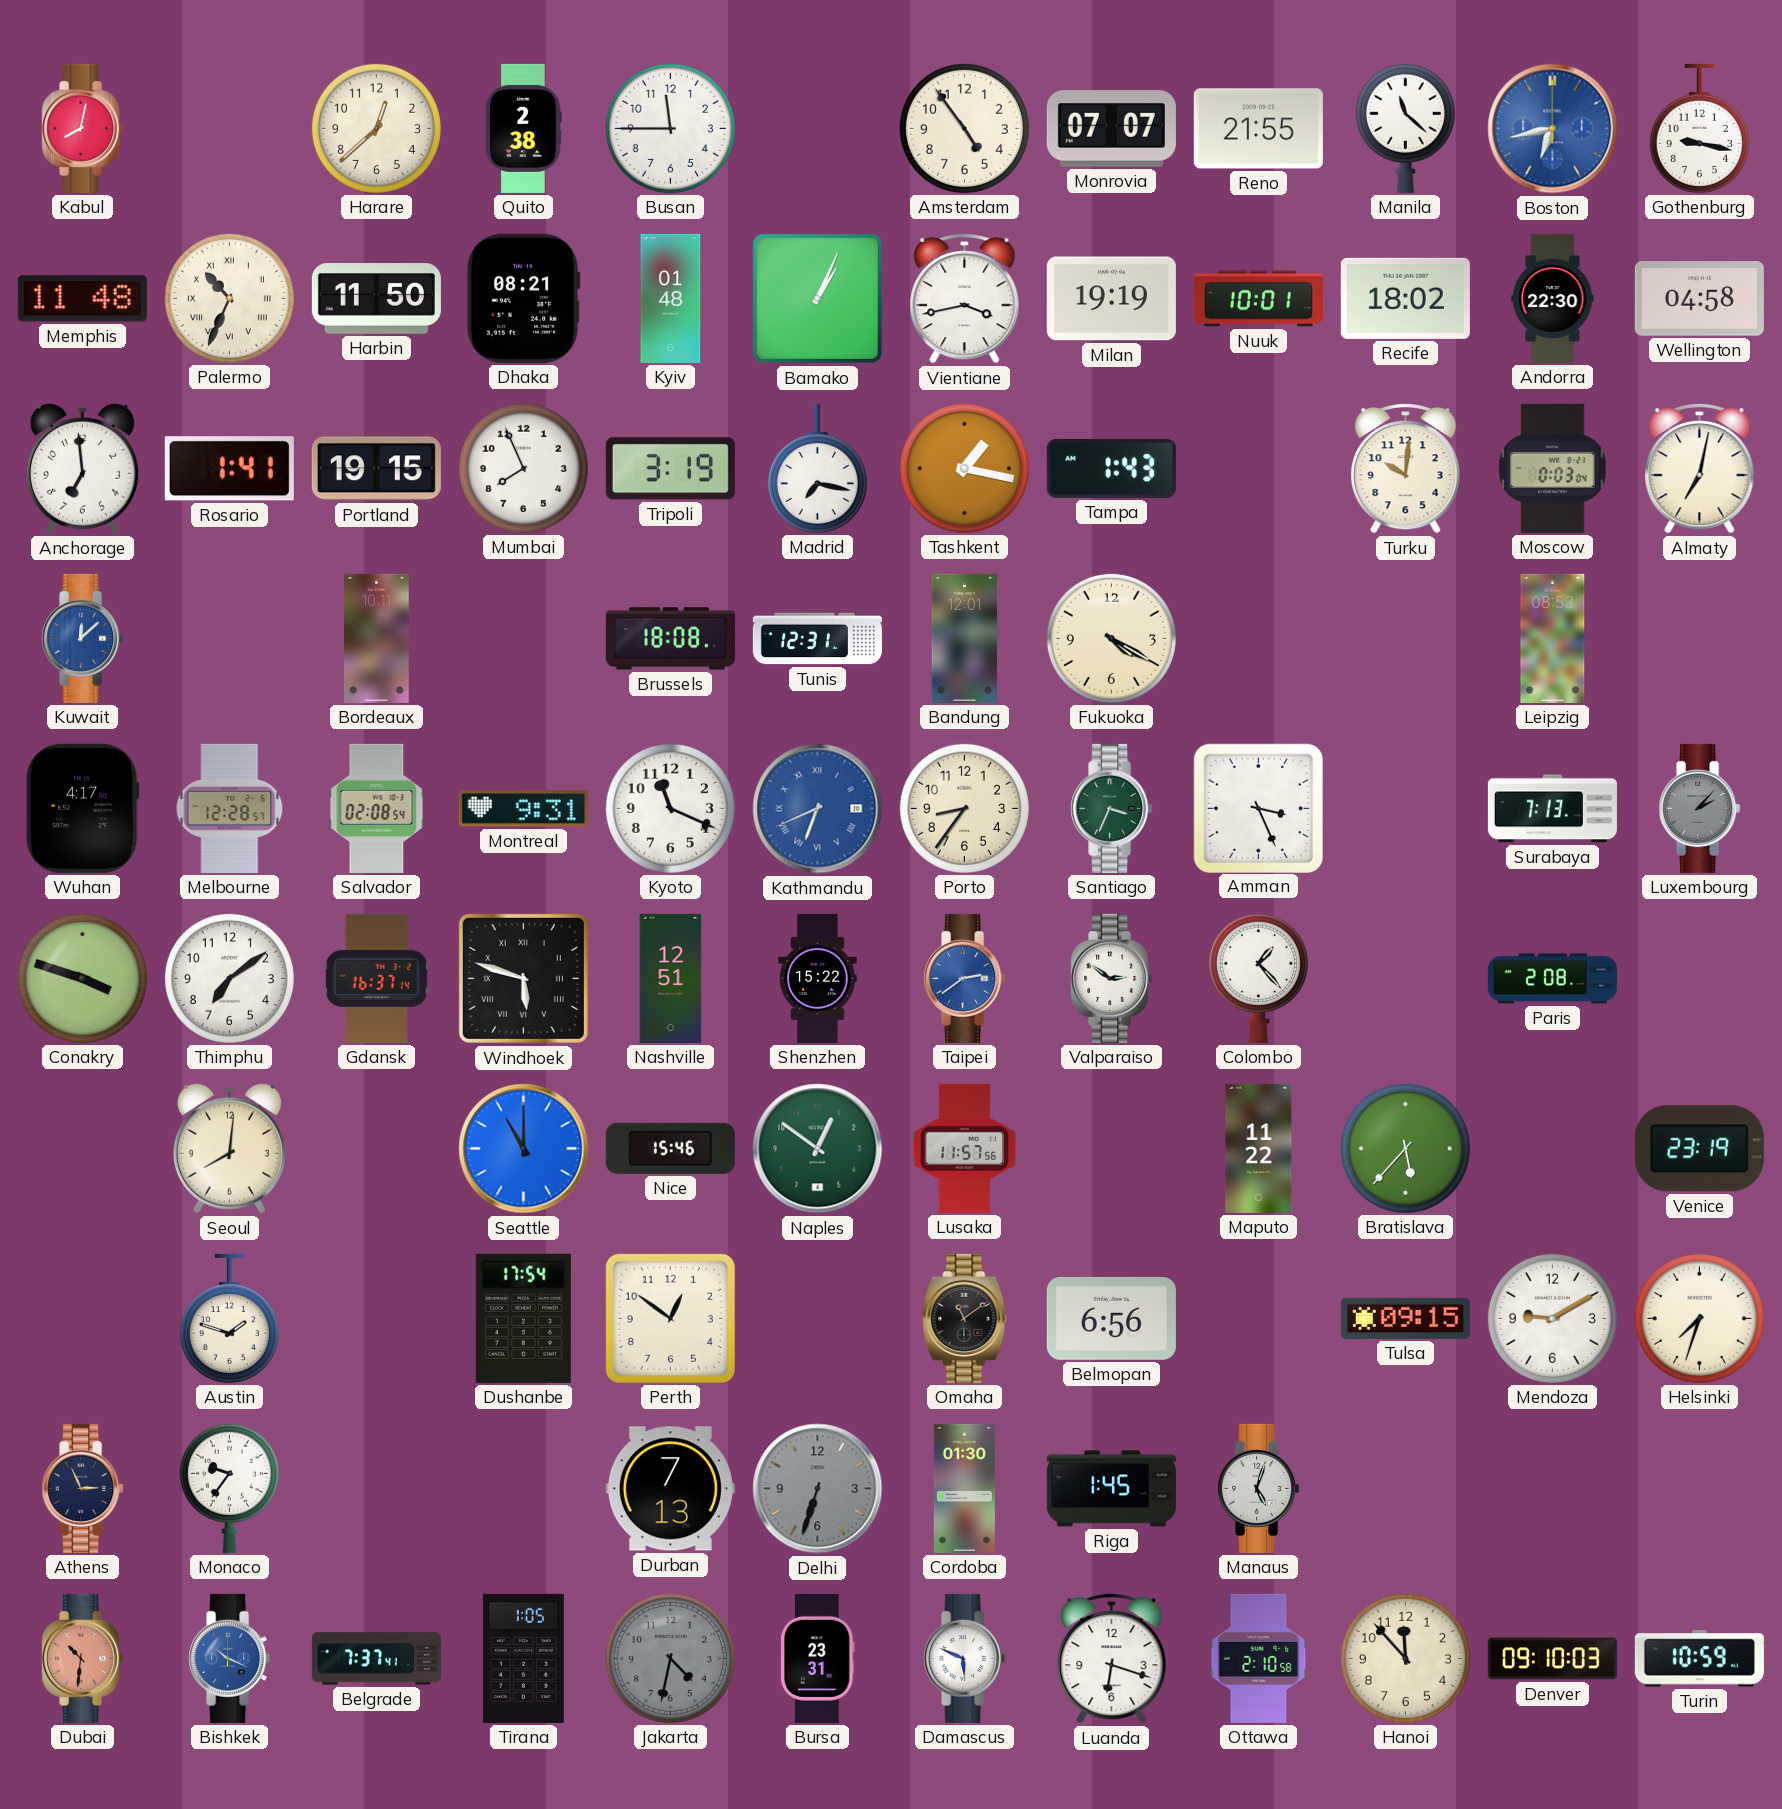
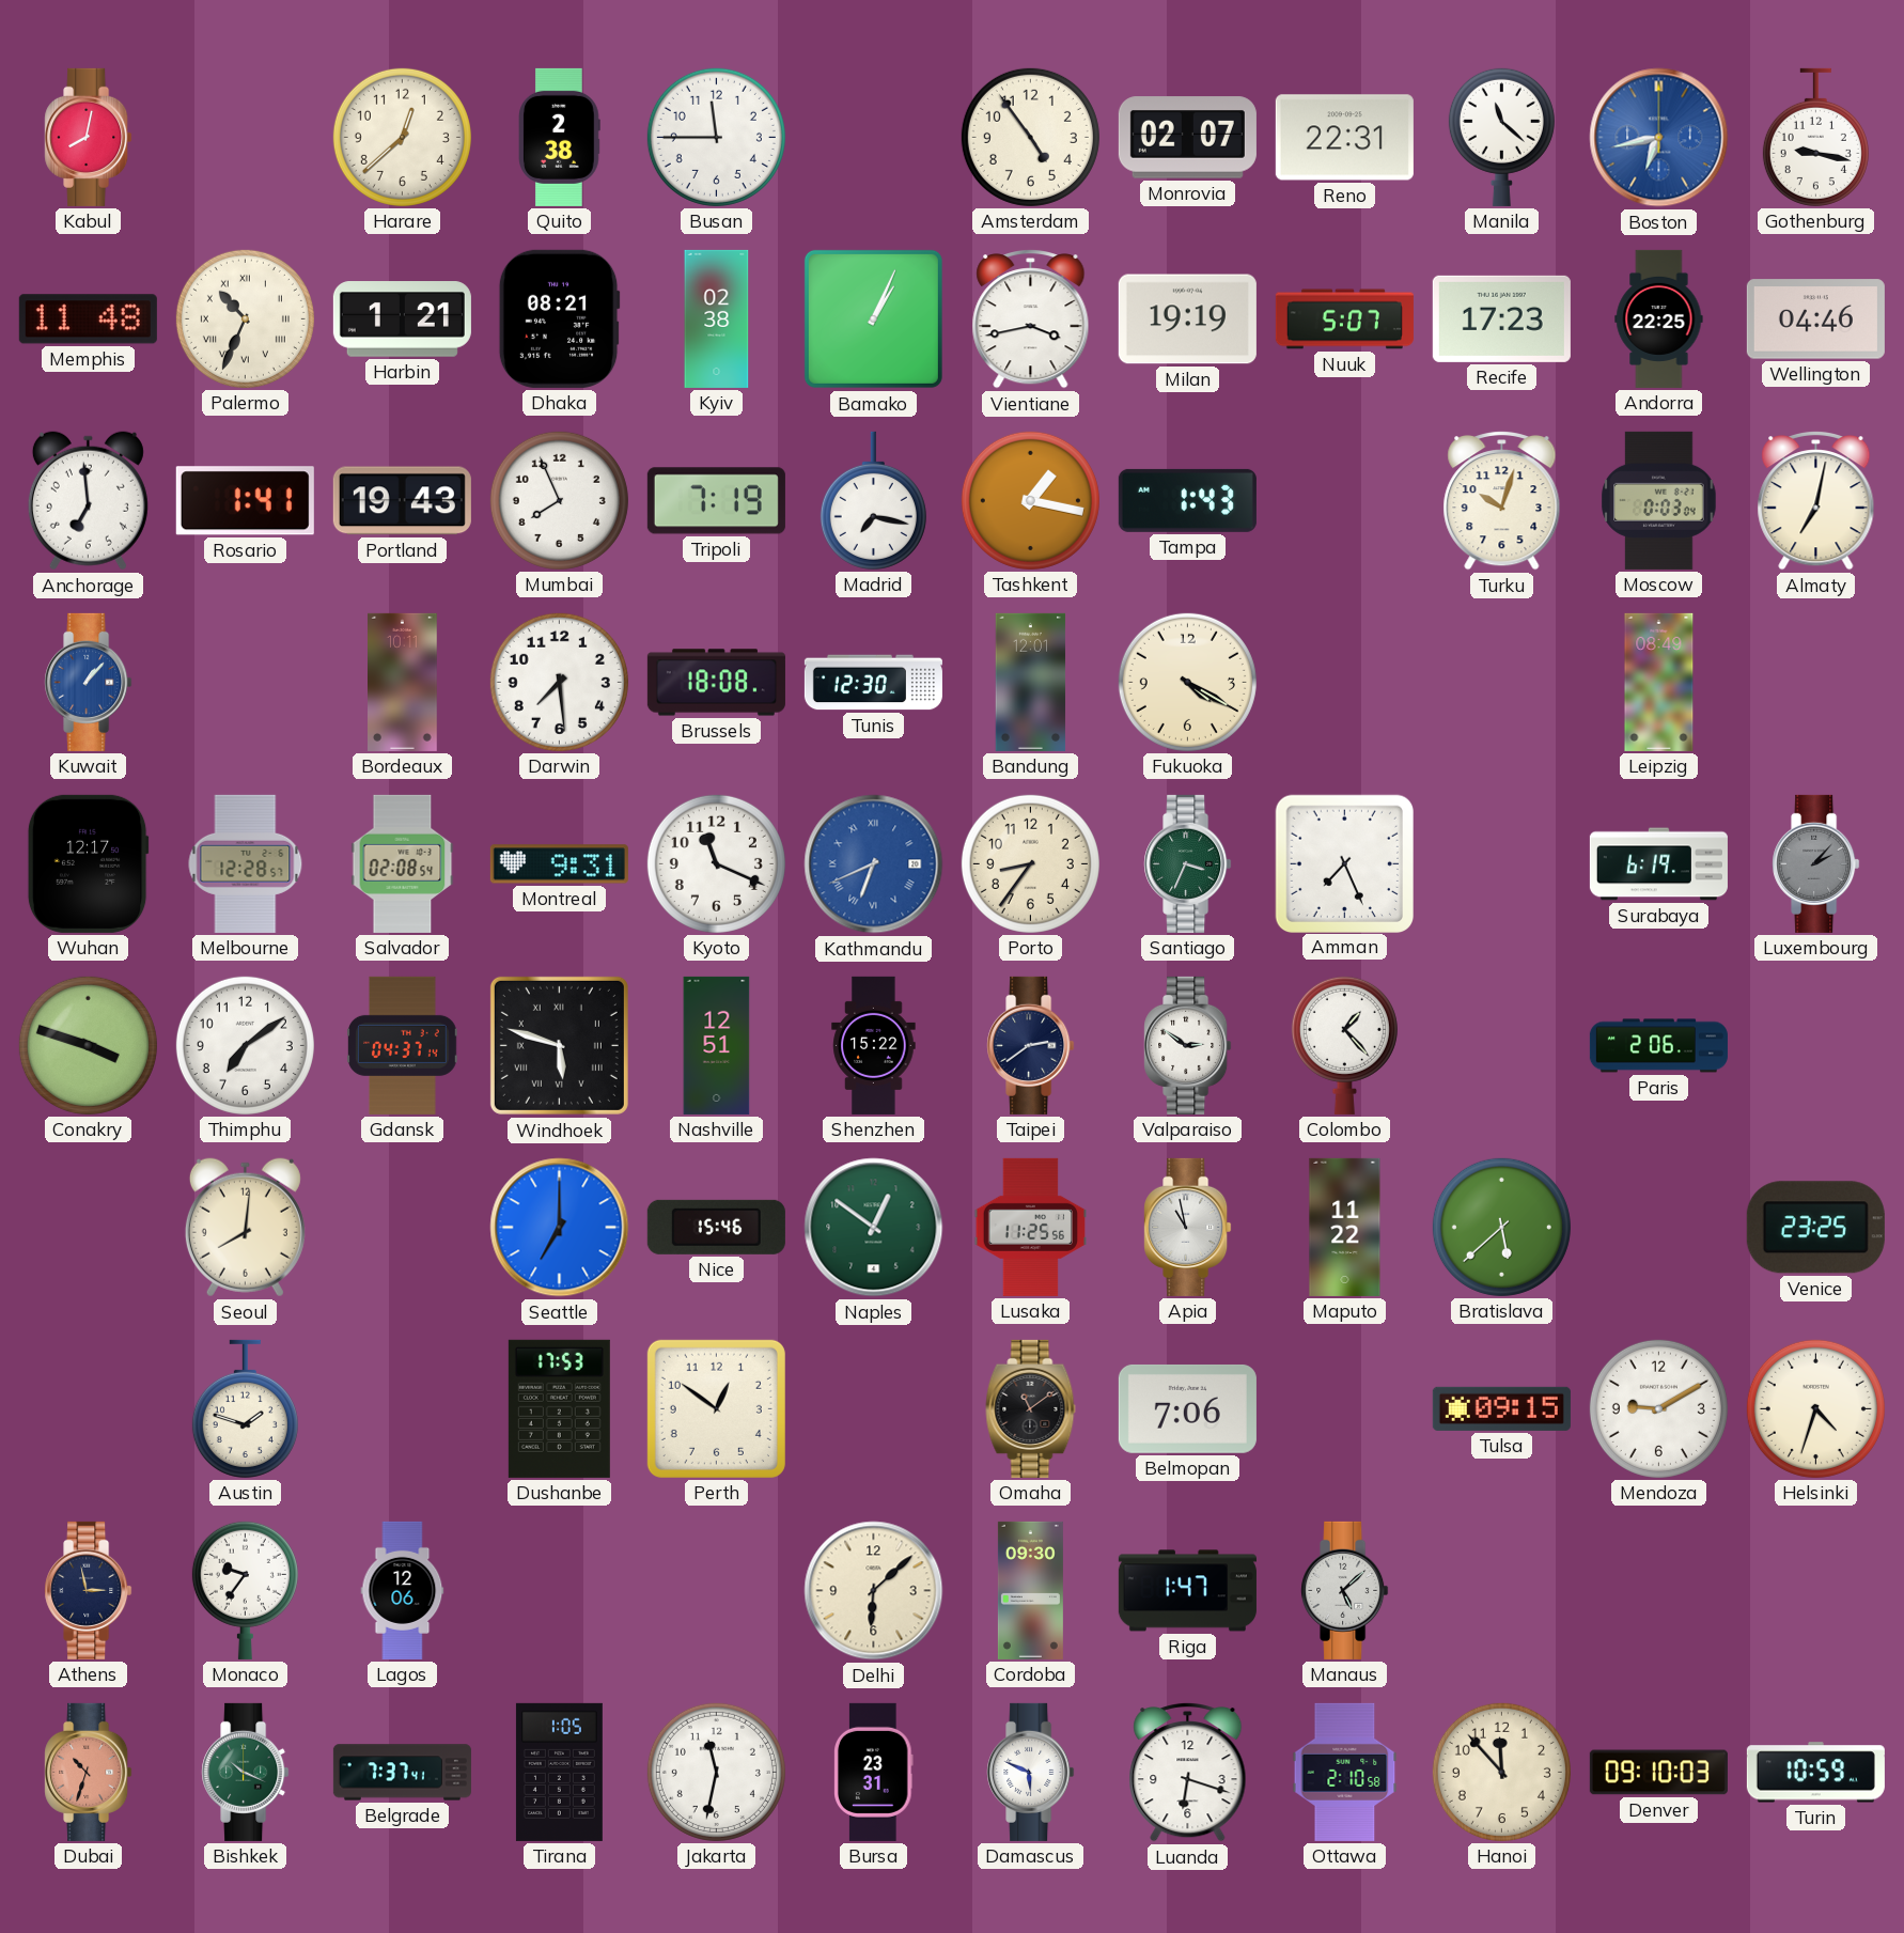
Monrovia: 07:07 -> 02:07
Reno: 21:55 -> 22:31
Harbin: 11:50 -> 1:21
Kyiv: 01:48 -> 02:38
Nuuk: 10:01 -> 5:07
Recife: 18:02 -> 17:23
Andorra: 22:30 -> 22:25
Wellington: 04:58 -> 04:46
Portland: 19:15 -> 19:43
Tripoli: 3:19 -> 7:19
Turku: 10:01 -> 10:03
Kuwait: 12:08 -> 1:07
Darwin: none -> 7:29
Tunis: 12:31 -> 12:30
Leipzig: 08:53 -> 08:49
Wuhan: 4:17 -> 12:17
Amman: 3:26 -> 7:26
Surabaya: 7:13 -> 6:19
Gdansk: 16:37 -> 04:37
Taipei dial: blue -> navy
Paris: 2:08 -> 2:06
Seattle: 11:00 -> 7:00
Lusaka: 11:57 -> 11:25
Apia: none -> 10:58
Bratislava: 5:37 -> 5:38
Venice: 23:19 -> 23:25
Dushanbe: 17:54 -> 17:53
Belmopan: 6:56 -> 7:06
Helsinki: 7:33 -> 4:33
Athens: 2:56 -> 2:58
Lagos: none -> 12:06
Durban: 7:13 -> none
Delhi: 6:33 -> 6:08
Delhi dial: grey -> cream
Cordoba: 01:30 -> 09:30
Riga: 1:45 -> 1:47
Manaus: 5:03 -> 5:08
Dubai: 10:31 -> 10:33
Bishkek dial: blue -> green
Jakarta: 4:32 -> 11:32
Jakarta dial: grey -> white
